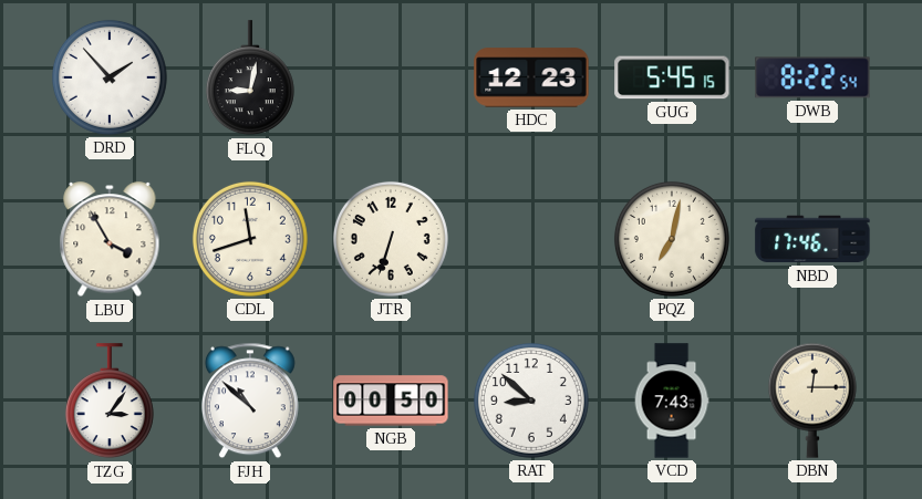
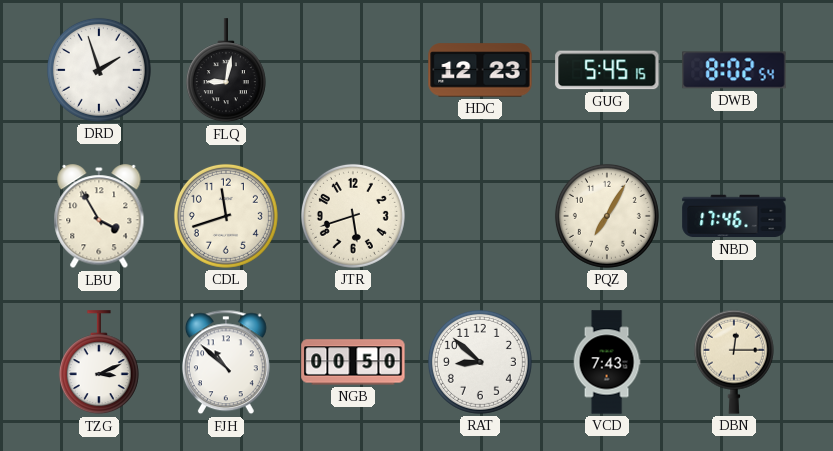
DRD: 1:53 -> 1:57
DWB: 8:22 -> 8:02
JTR: 6:33 -> 5:42
PQZ: 7:02 -> 7:05
TZG: 3:06 -> 3:11
